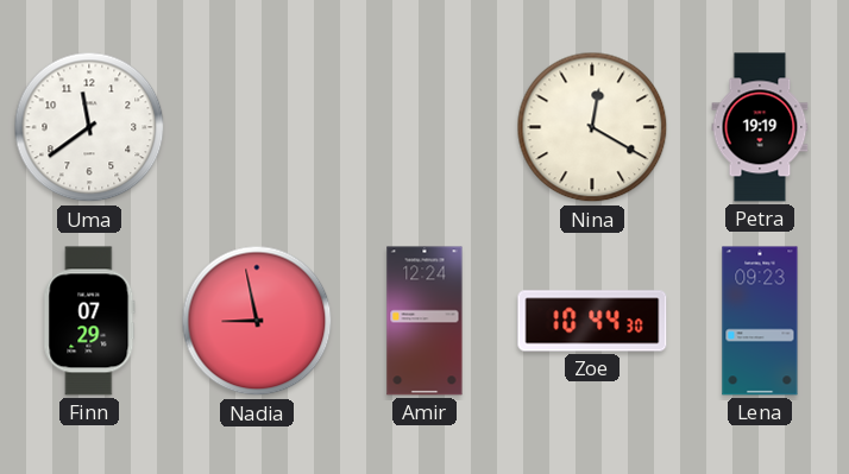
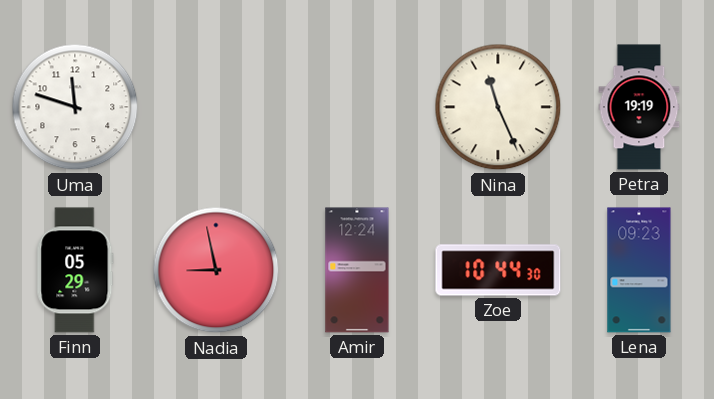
Uma: 11:39 -> 11:48
Nina: 12:20 -> 11:26
Finn: 07:29 -> 05:29
